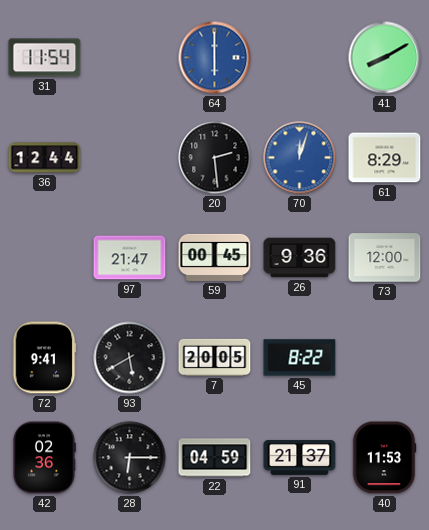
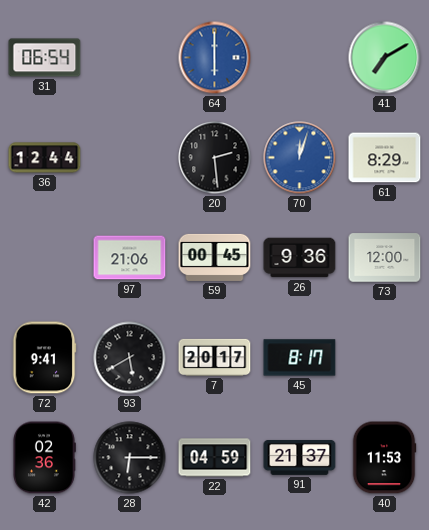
31: 11:54 -> 06:54
41: 8:10 -> 7:10
97: 21:47 -> 21:06
7: 20:05 -> 20:17
45: 8:22 -> 8:17
